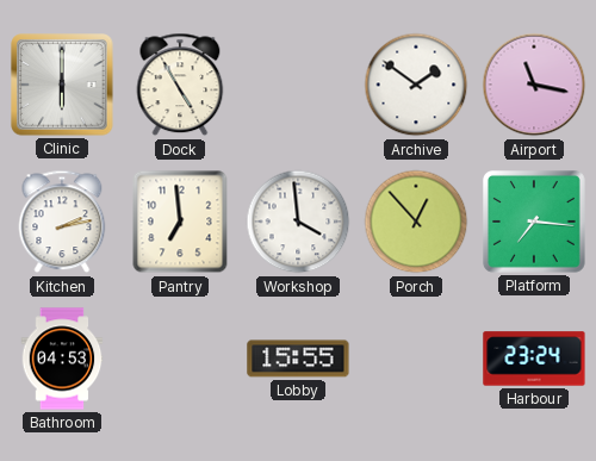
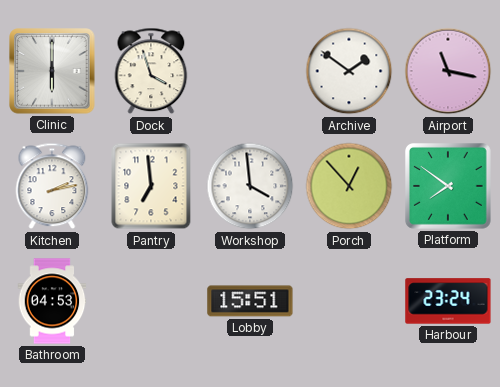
Dock: 4:55 -> 3:57
Platform: 7:16 -> 7:51
Lobby: 15:55 -> 15:51
